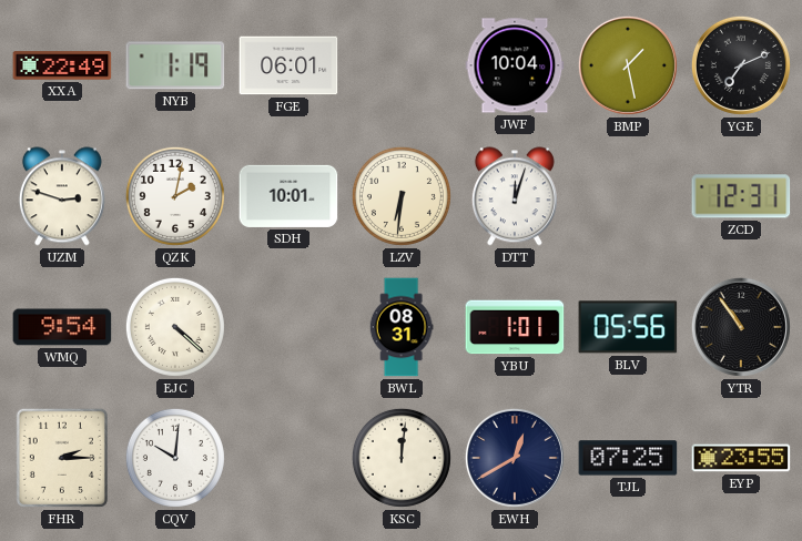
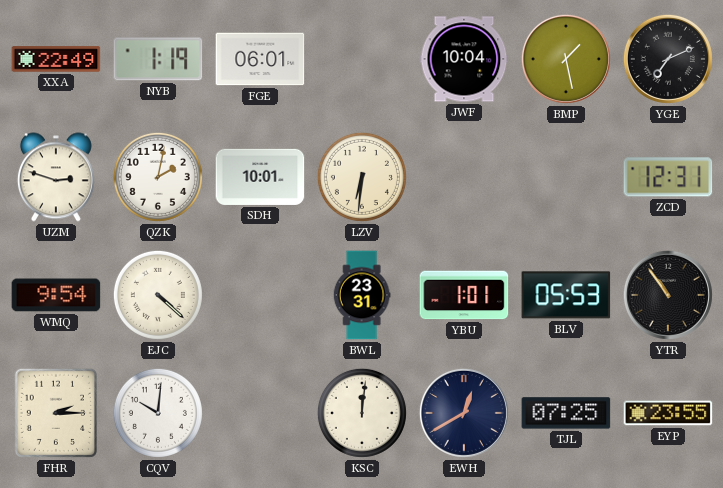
DTT: 12:03 -> none
BWL: 08:31 -> 23:31
BLV: 05:56 -> 05:53
